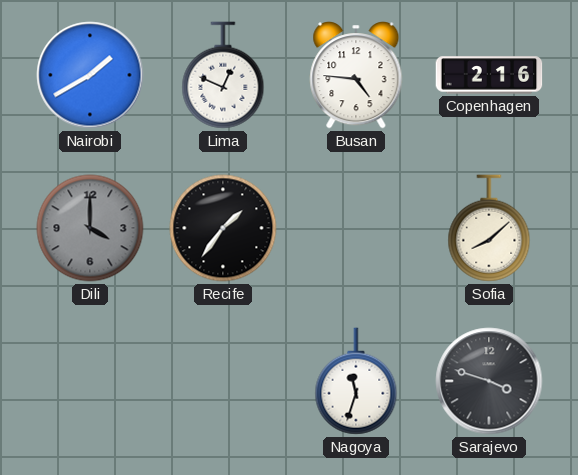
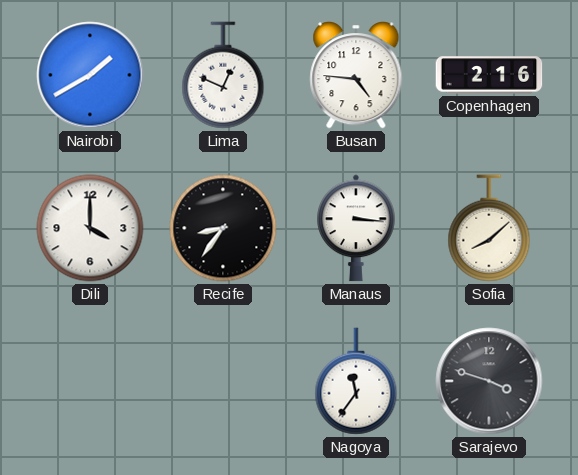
Dili dial: grey -> white
Recife: 1:36 -> 8:36
Manaus: none -> 3:16
Nagoya: 11:33 -> 11:36
